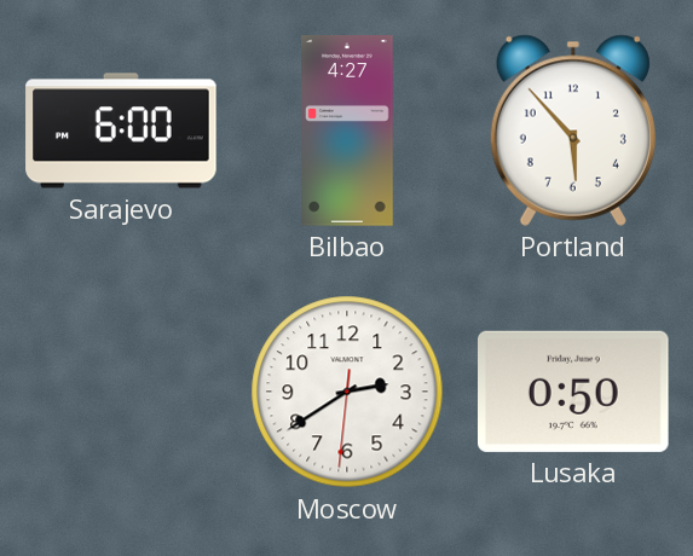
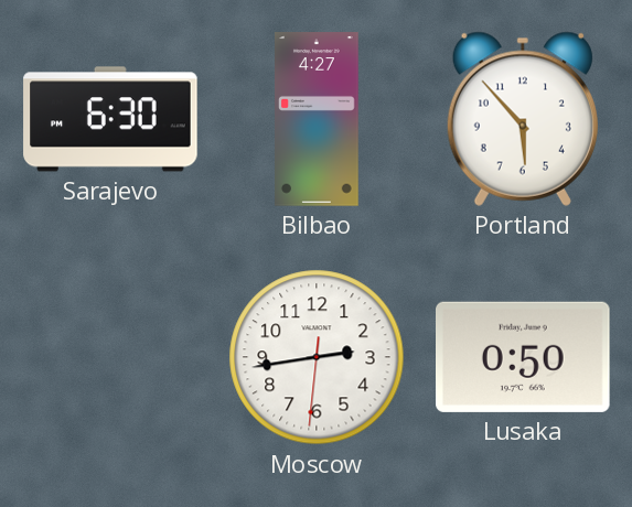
Sarajevo: 6:00 -> 6:30
Moscow: 2:39 -> 2:43
